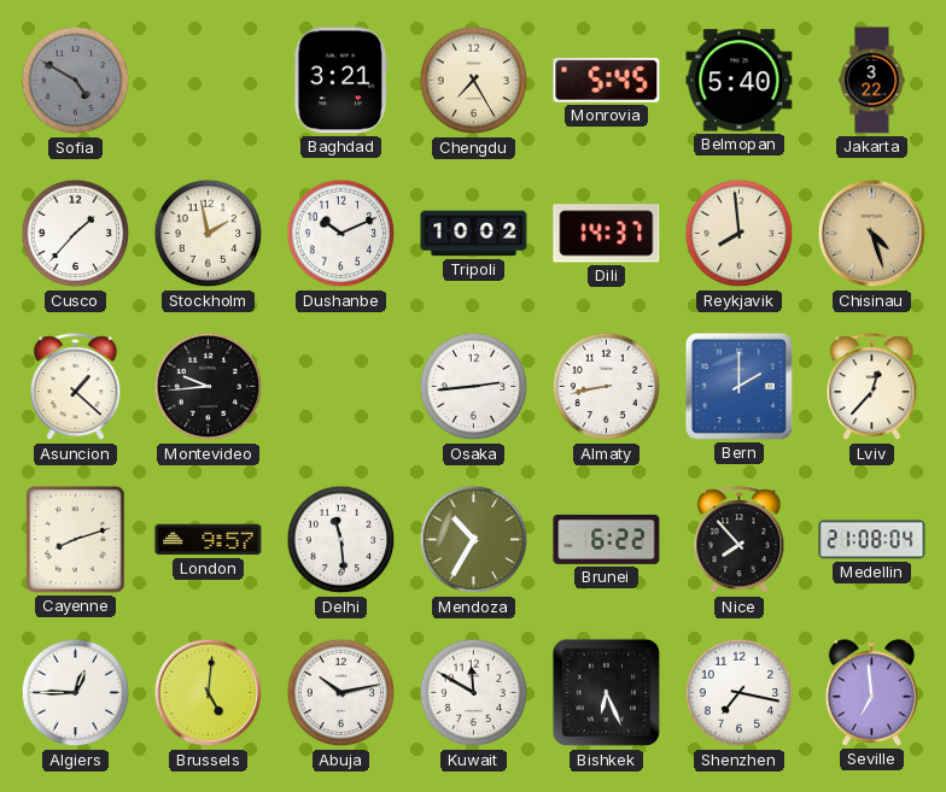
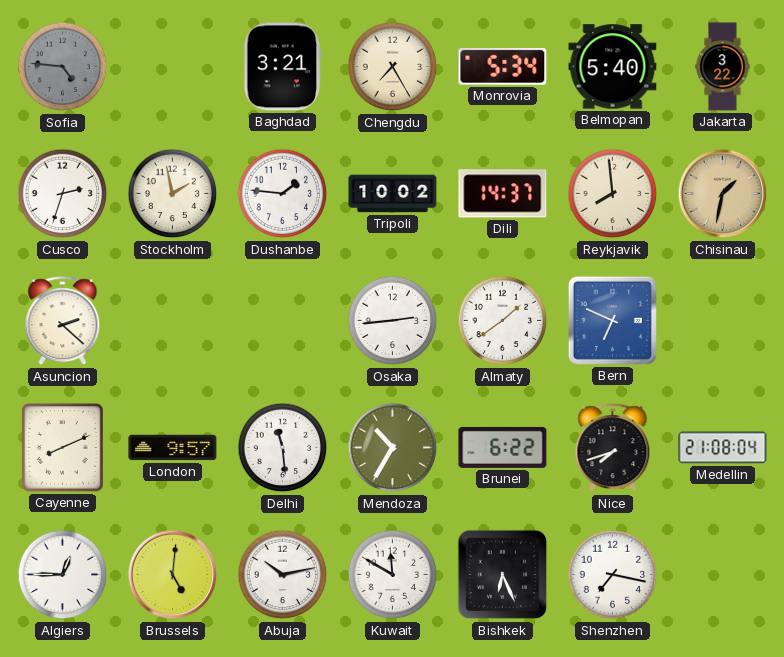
Sofia: 4:50 -> 4:46
Monrovia: 5:45 -> 5:34
Cusco: 1:37 -> 2:33
Dushanbe: 10:11 -> 1:46
Chisinau: 4:27 -> 1:32
Asuncion: 1:22 -> 2:22
Montevideo: 9:44 -> none
Almaty: 8:43 -> 1:39
Bern: 2:00 -> 6:49
Lviv: 12:37 -> none
Cayenne: 8:12 -> 8:11
Nice: 7:53 -> 7:42
Seville: 6:59 -> none
